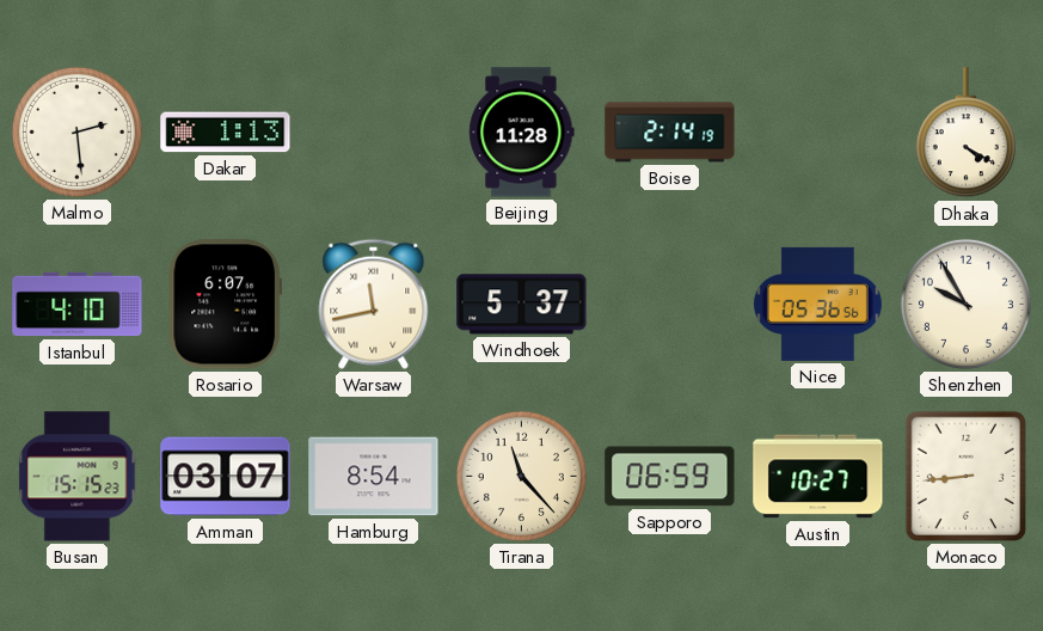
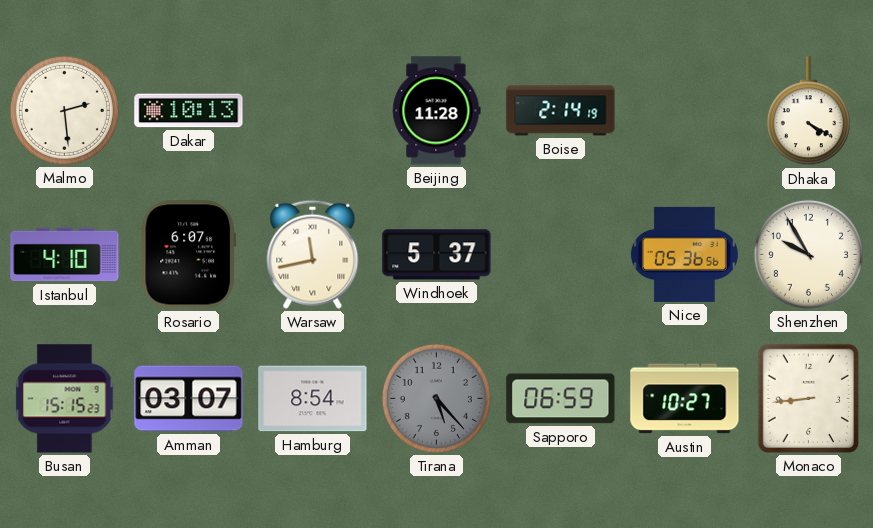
Dakar: 1:13 -> 10:13
Tirana: 11:23 -> 5:23
Tirana dial: cream -> grey
